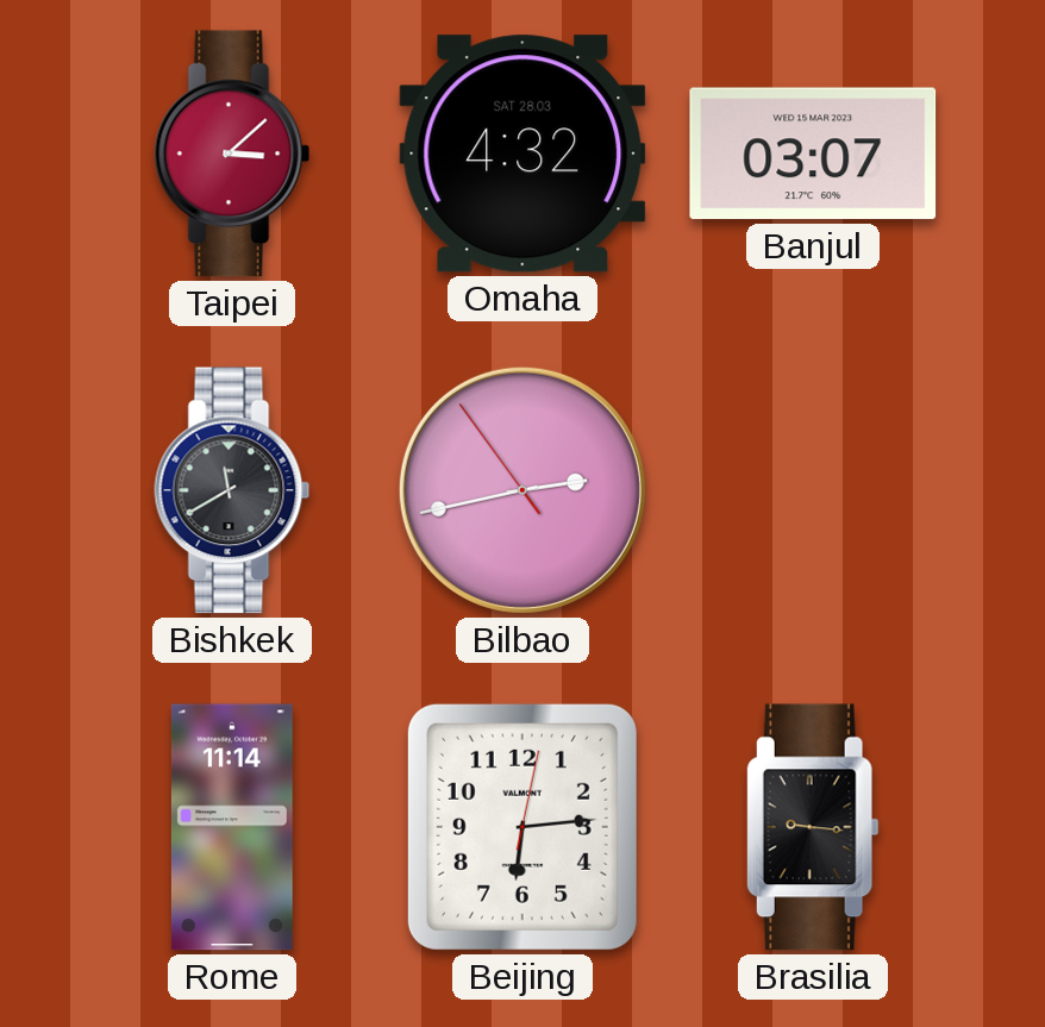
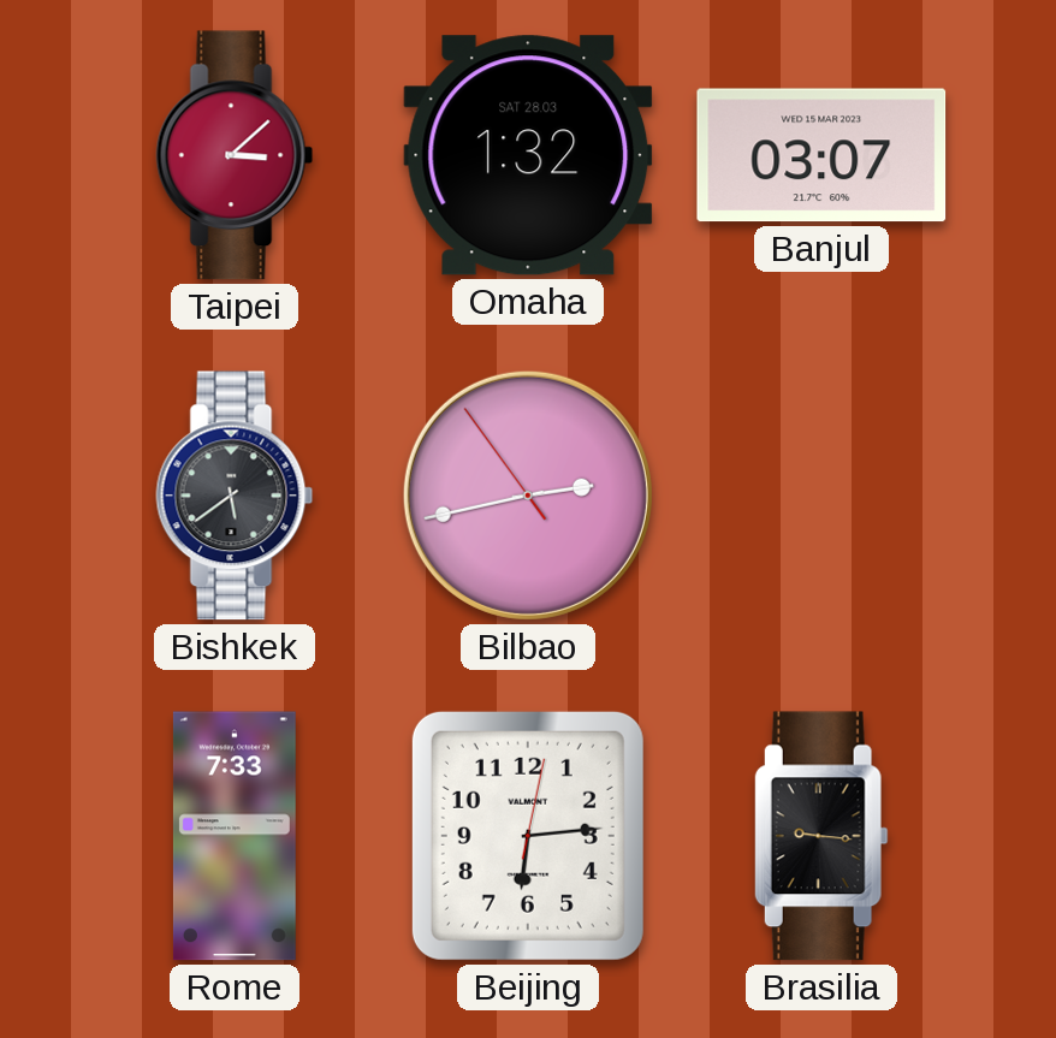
Omaha: 4:32 -> 1:32
Bishkek: 11:40 -> 5:39
Rome: 11:14 -> 7:33
